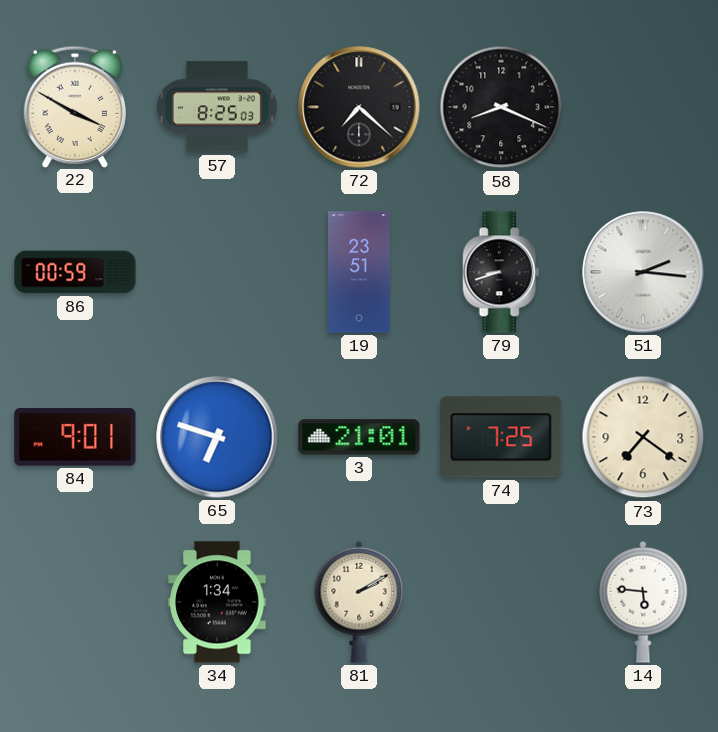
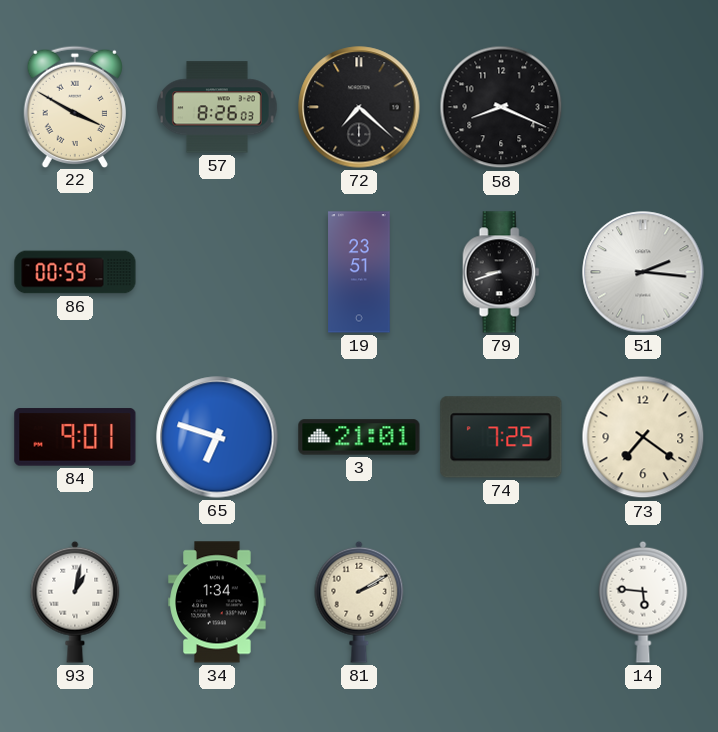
57: 8:25 -> 8:26
93: none -> 1:02
